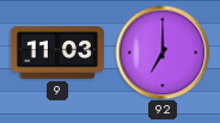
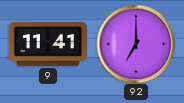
9: 11:03 -> 11:41
